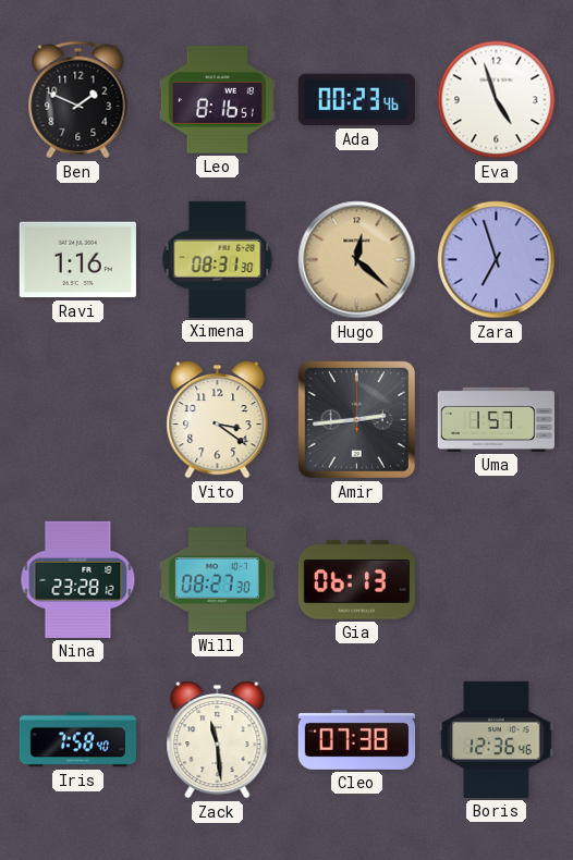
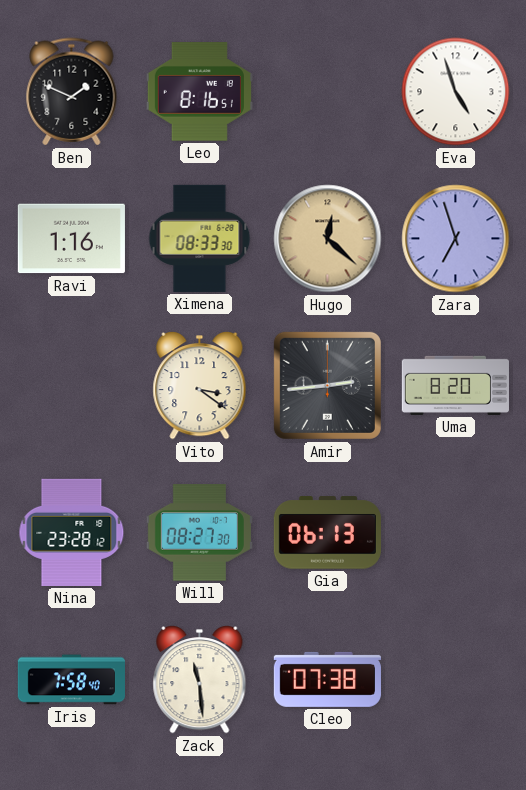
Ada: 00:23 -> none
Ximena: 08:31 -> 08:33
Uma: 1:57 -> 8:20
Boris: 12:36 -> none
